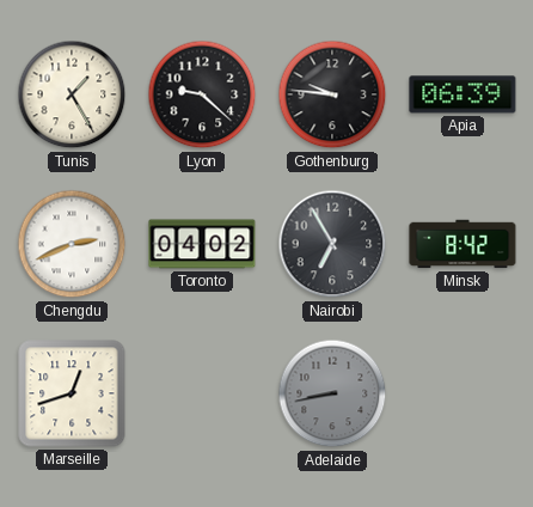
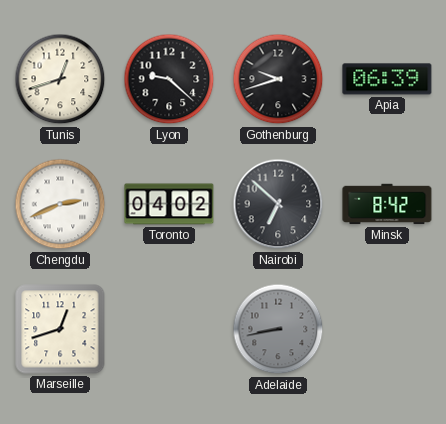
Tunis: 1:25 -> 12:42
Gothenburg: 9:46 -> 9:42
Nairobi: 6:55 -> 6:52
